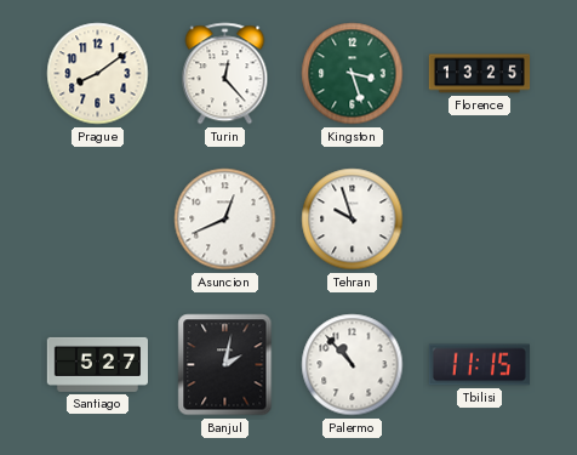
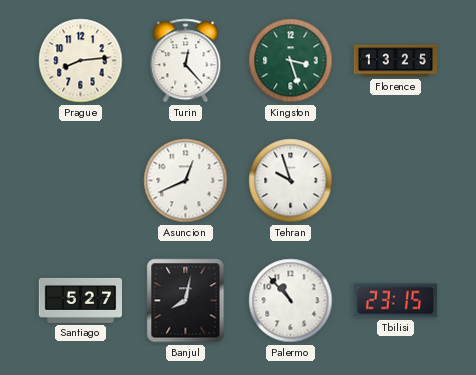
Prague: 8:09 -> 8:14
Banjul: 2:02 -> 8:02
Tbilisi: 11:15 -> 23:15
